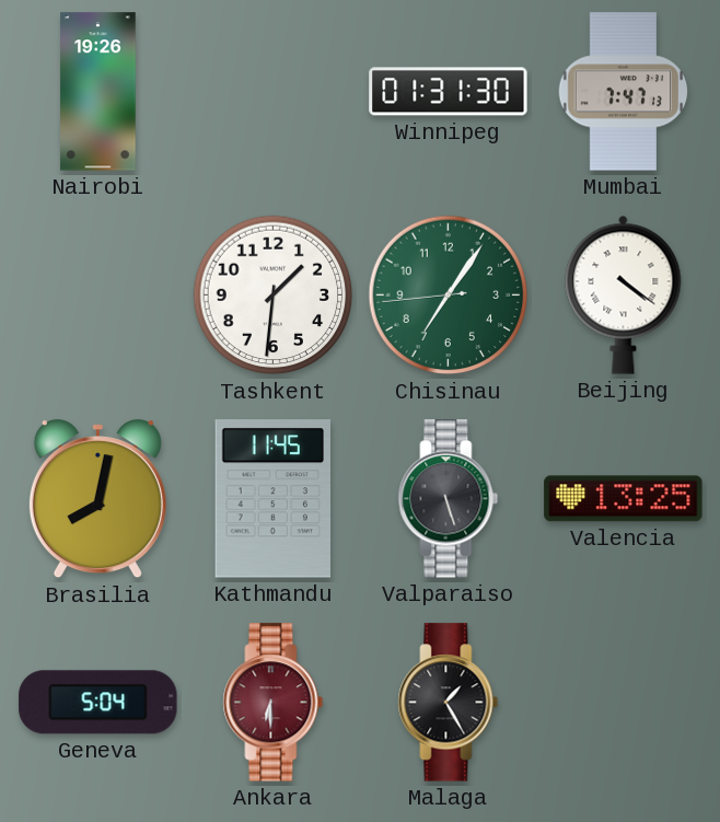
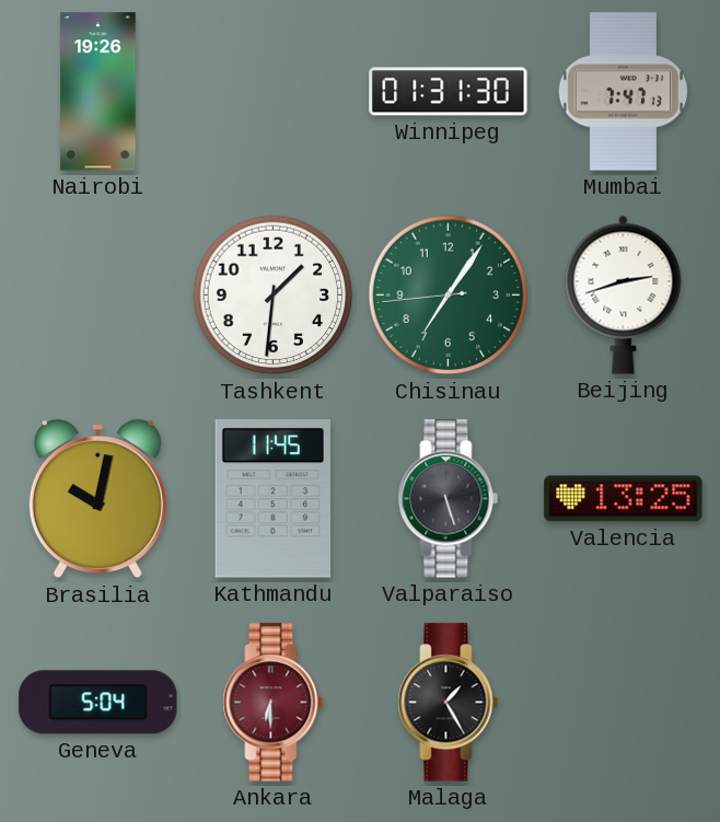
Beijing: 4:21 -> 2:42
Brasilia: 8:02 -> 10:02
